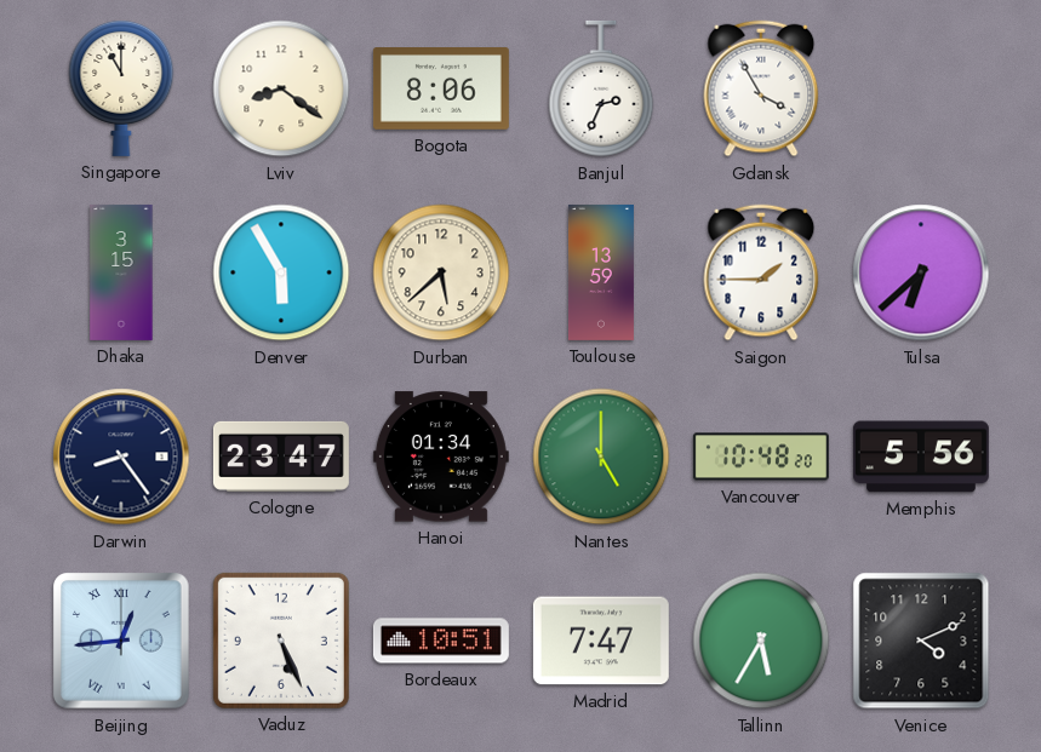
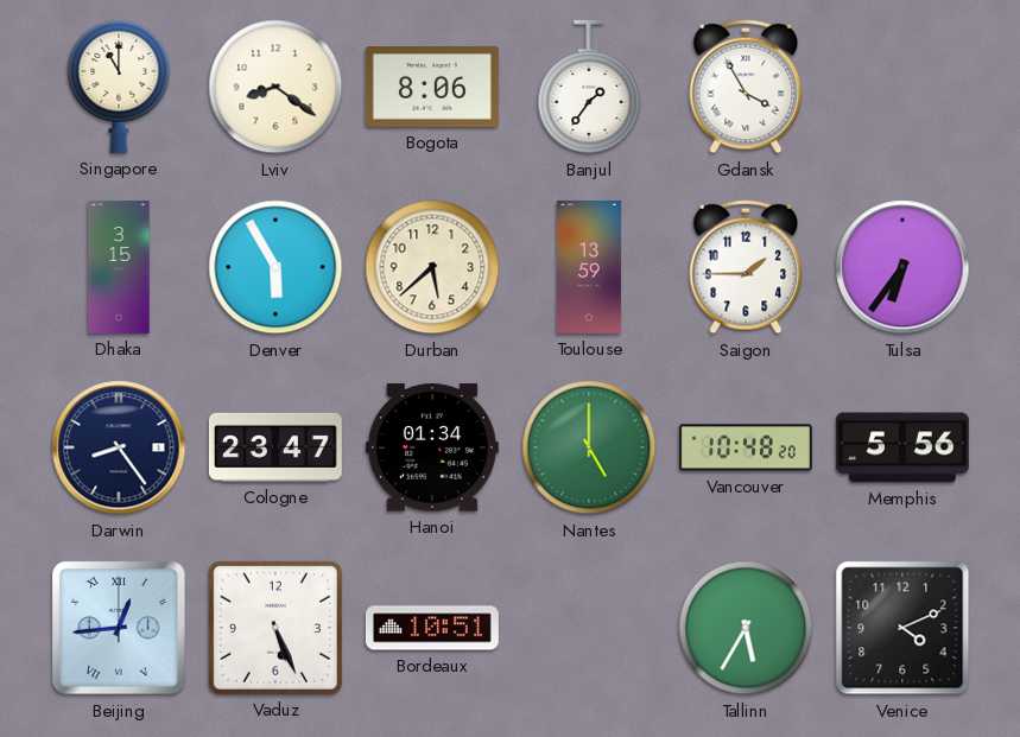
Banjul: 2:34 -> 1:36
Tulsa: 6:38 -> 6:36
Madrid: 7:47 -> none
